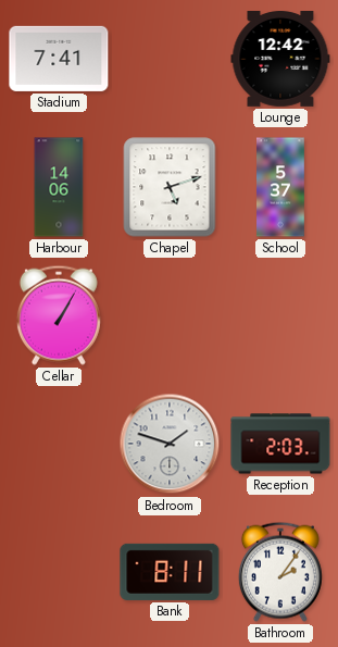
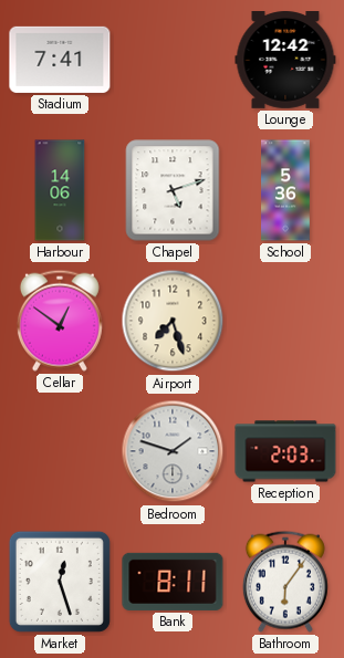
School: 5:37 -> 5:36
Cellar: 1:05 -> 12:51
Airport: none -> 7:27
Market: none -> 12:27
Bathroom: 2:06 -> 6:06
